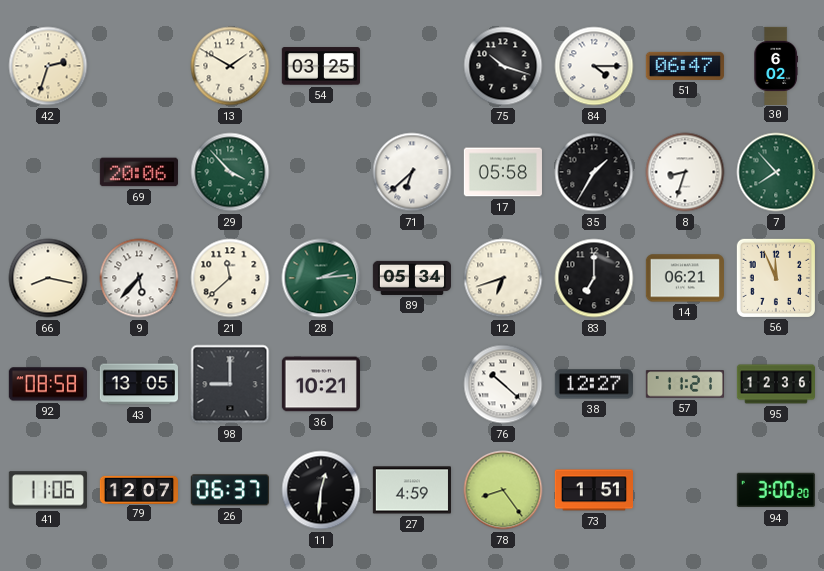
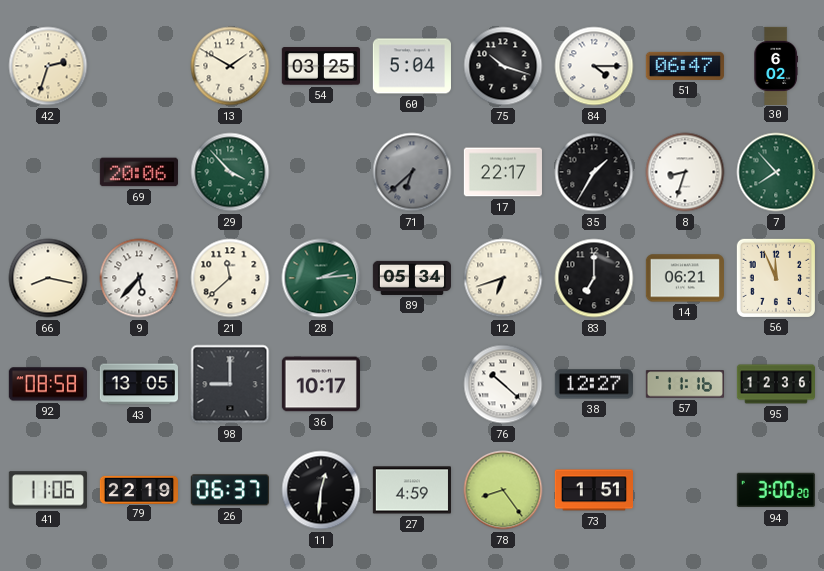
60: none -> 5:04
71 dial: white -> grey
17: 05:58 -> 22:17
36: 10:21 -> 10:17
57: 11:21 -> 11:16
79: 12:07 -> 22:19
